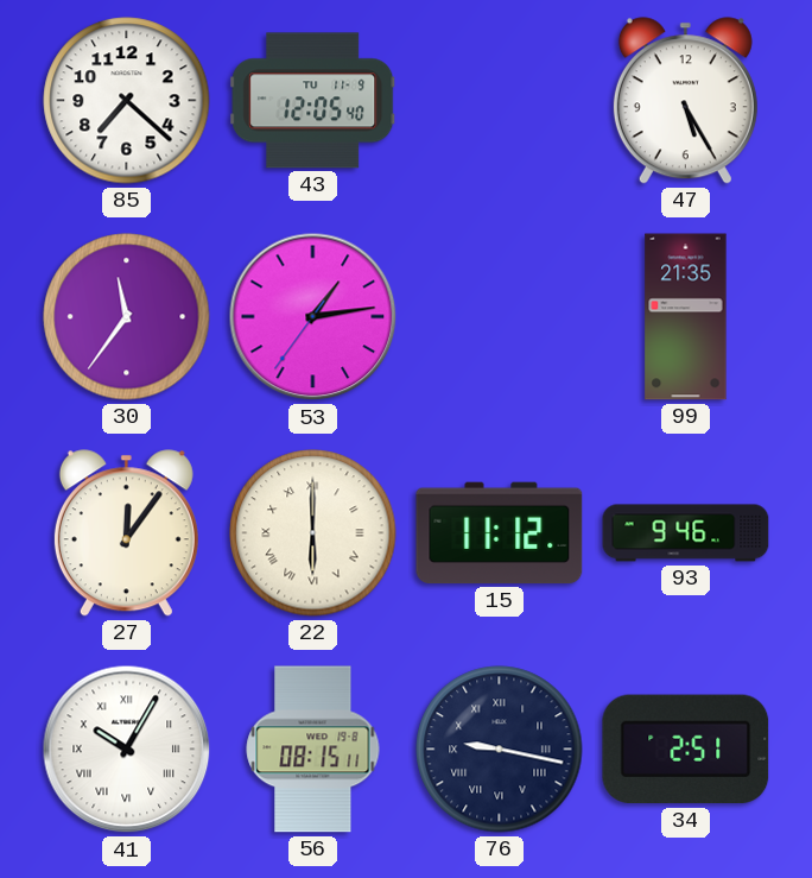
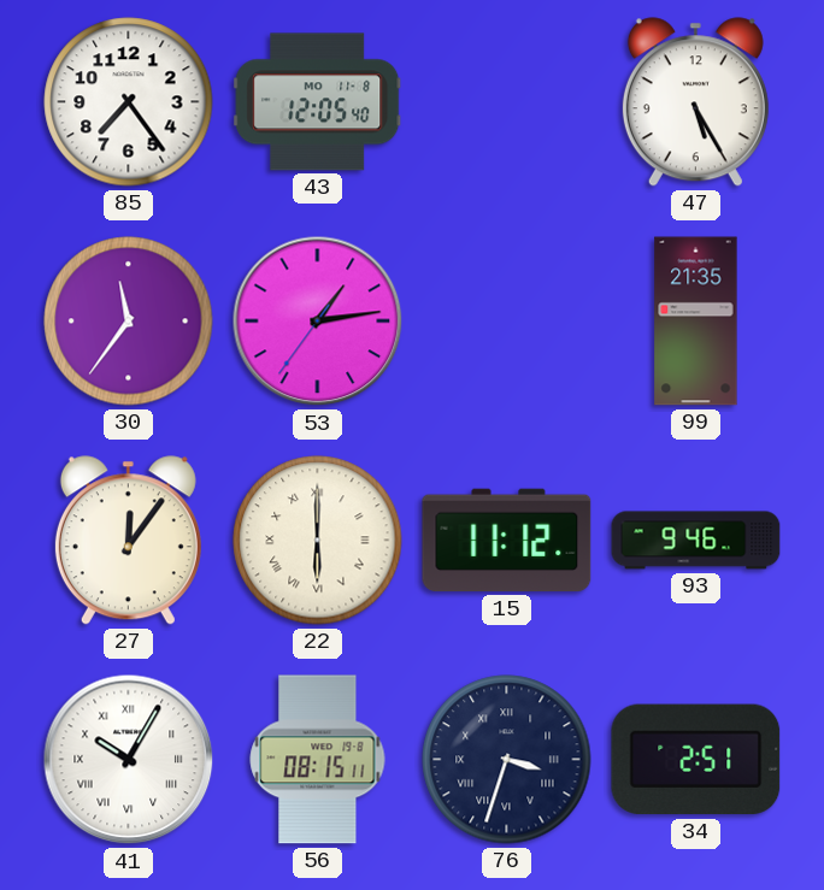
85: 7:22 -> 7:24
43 date: TU 11-9 -> MO 11-8
76: 9:17 -> 3:33
